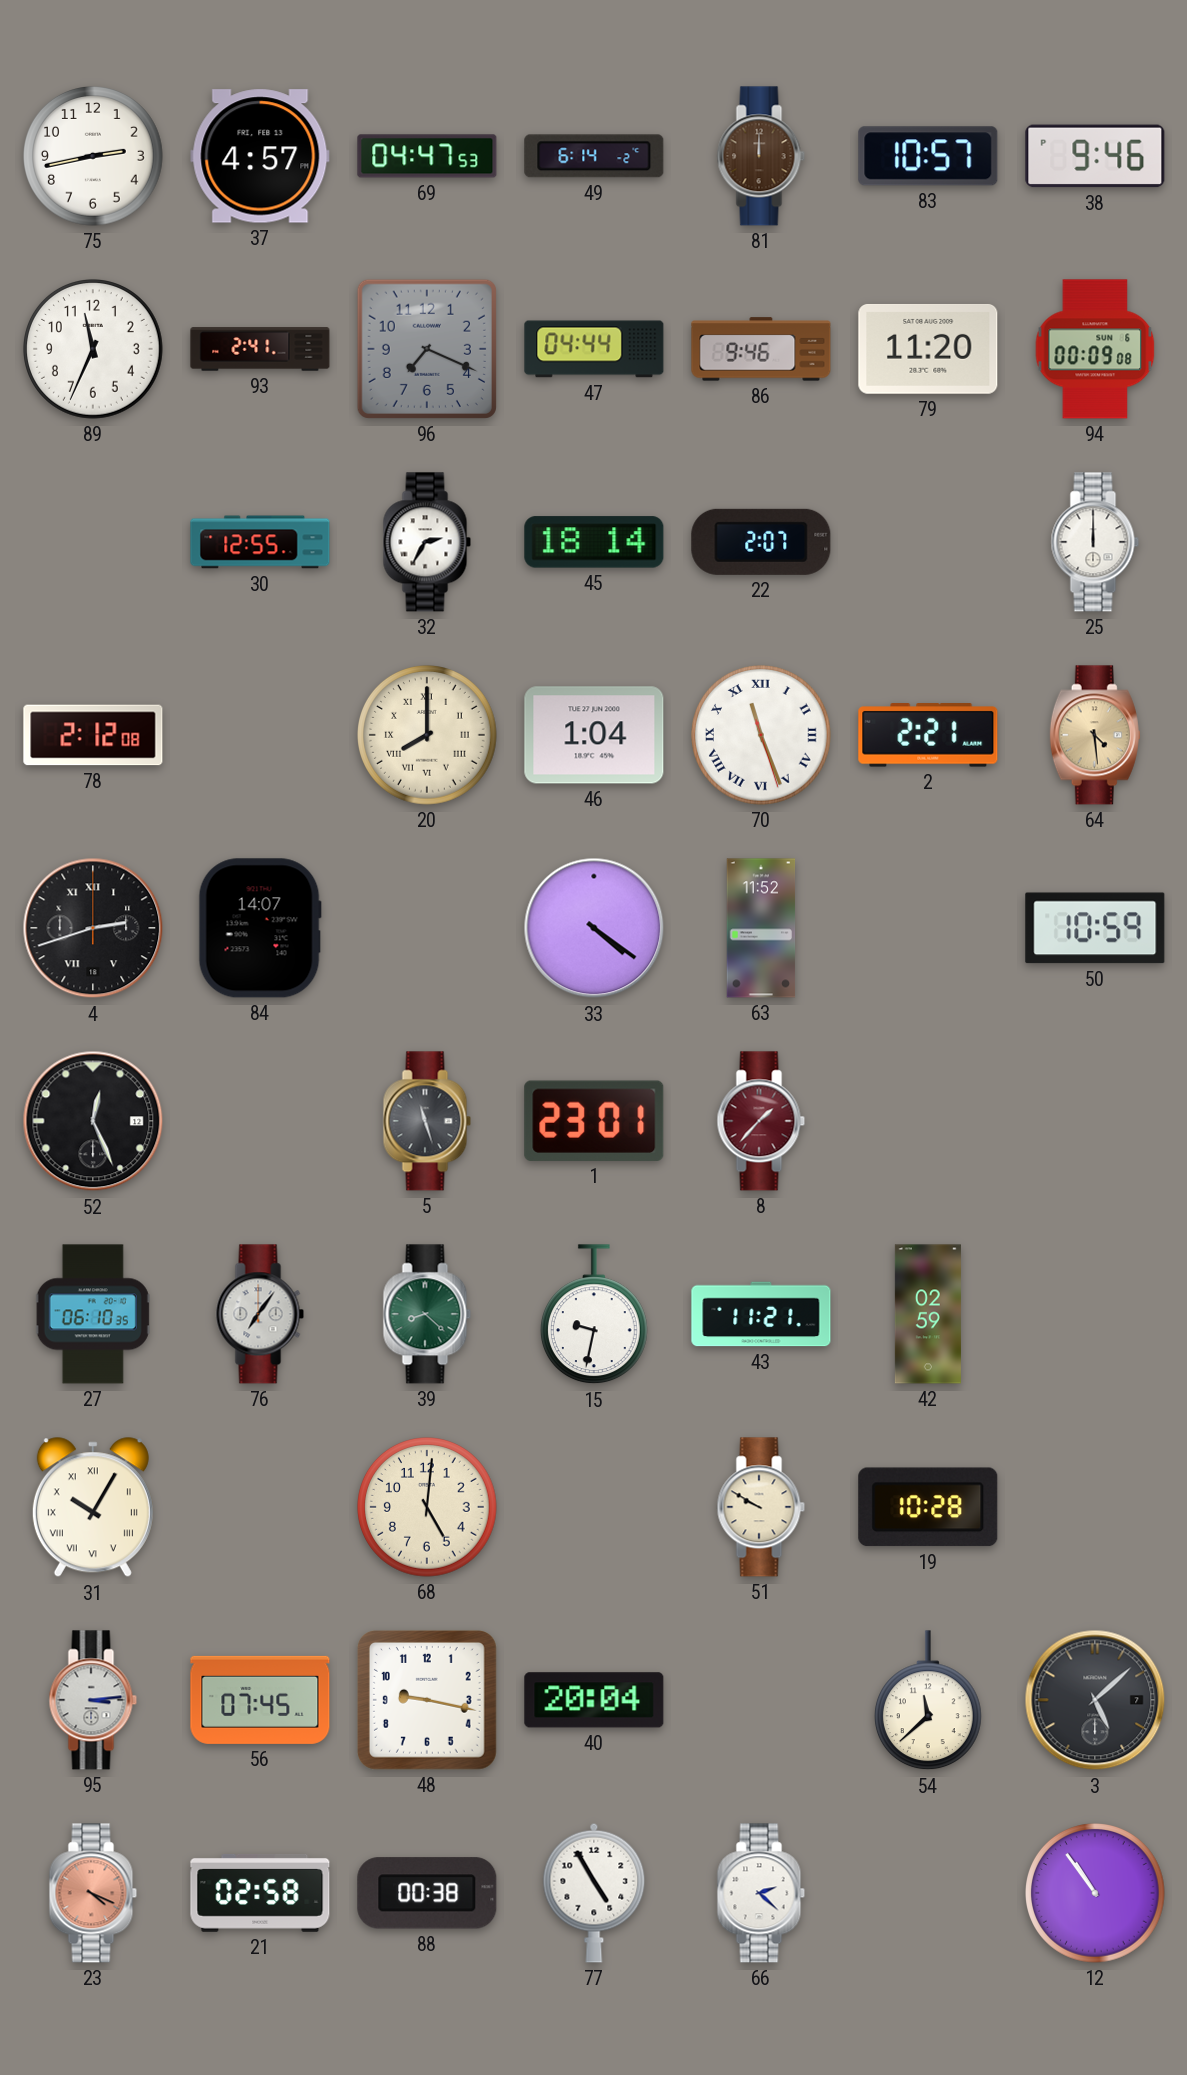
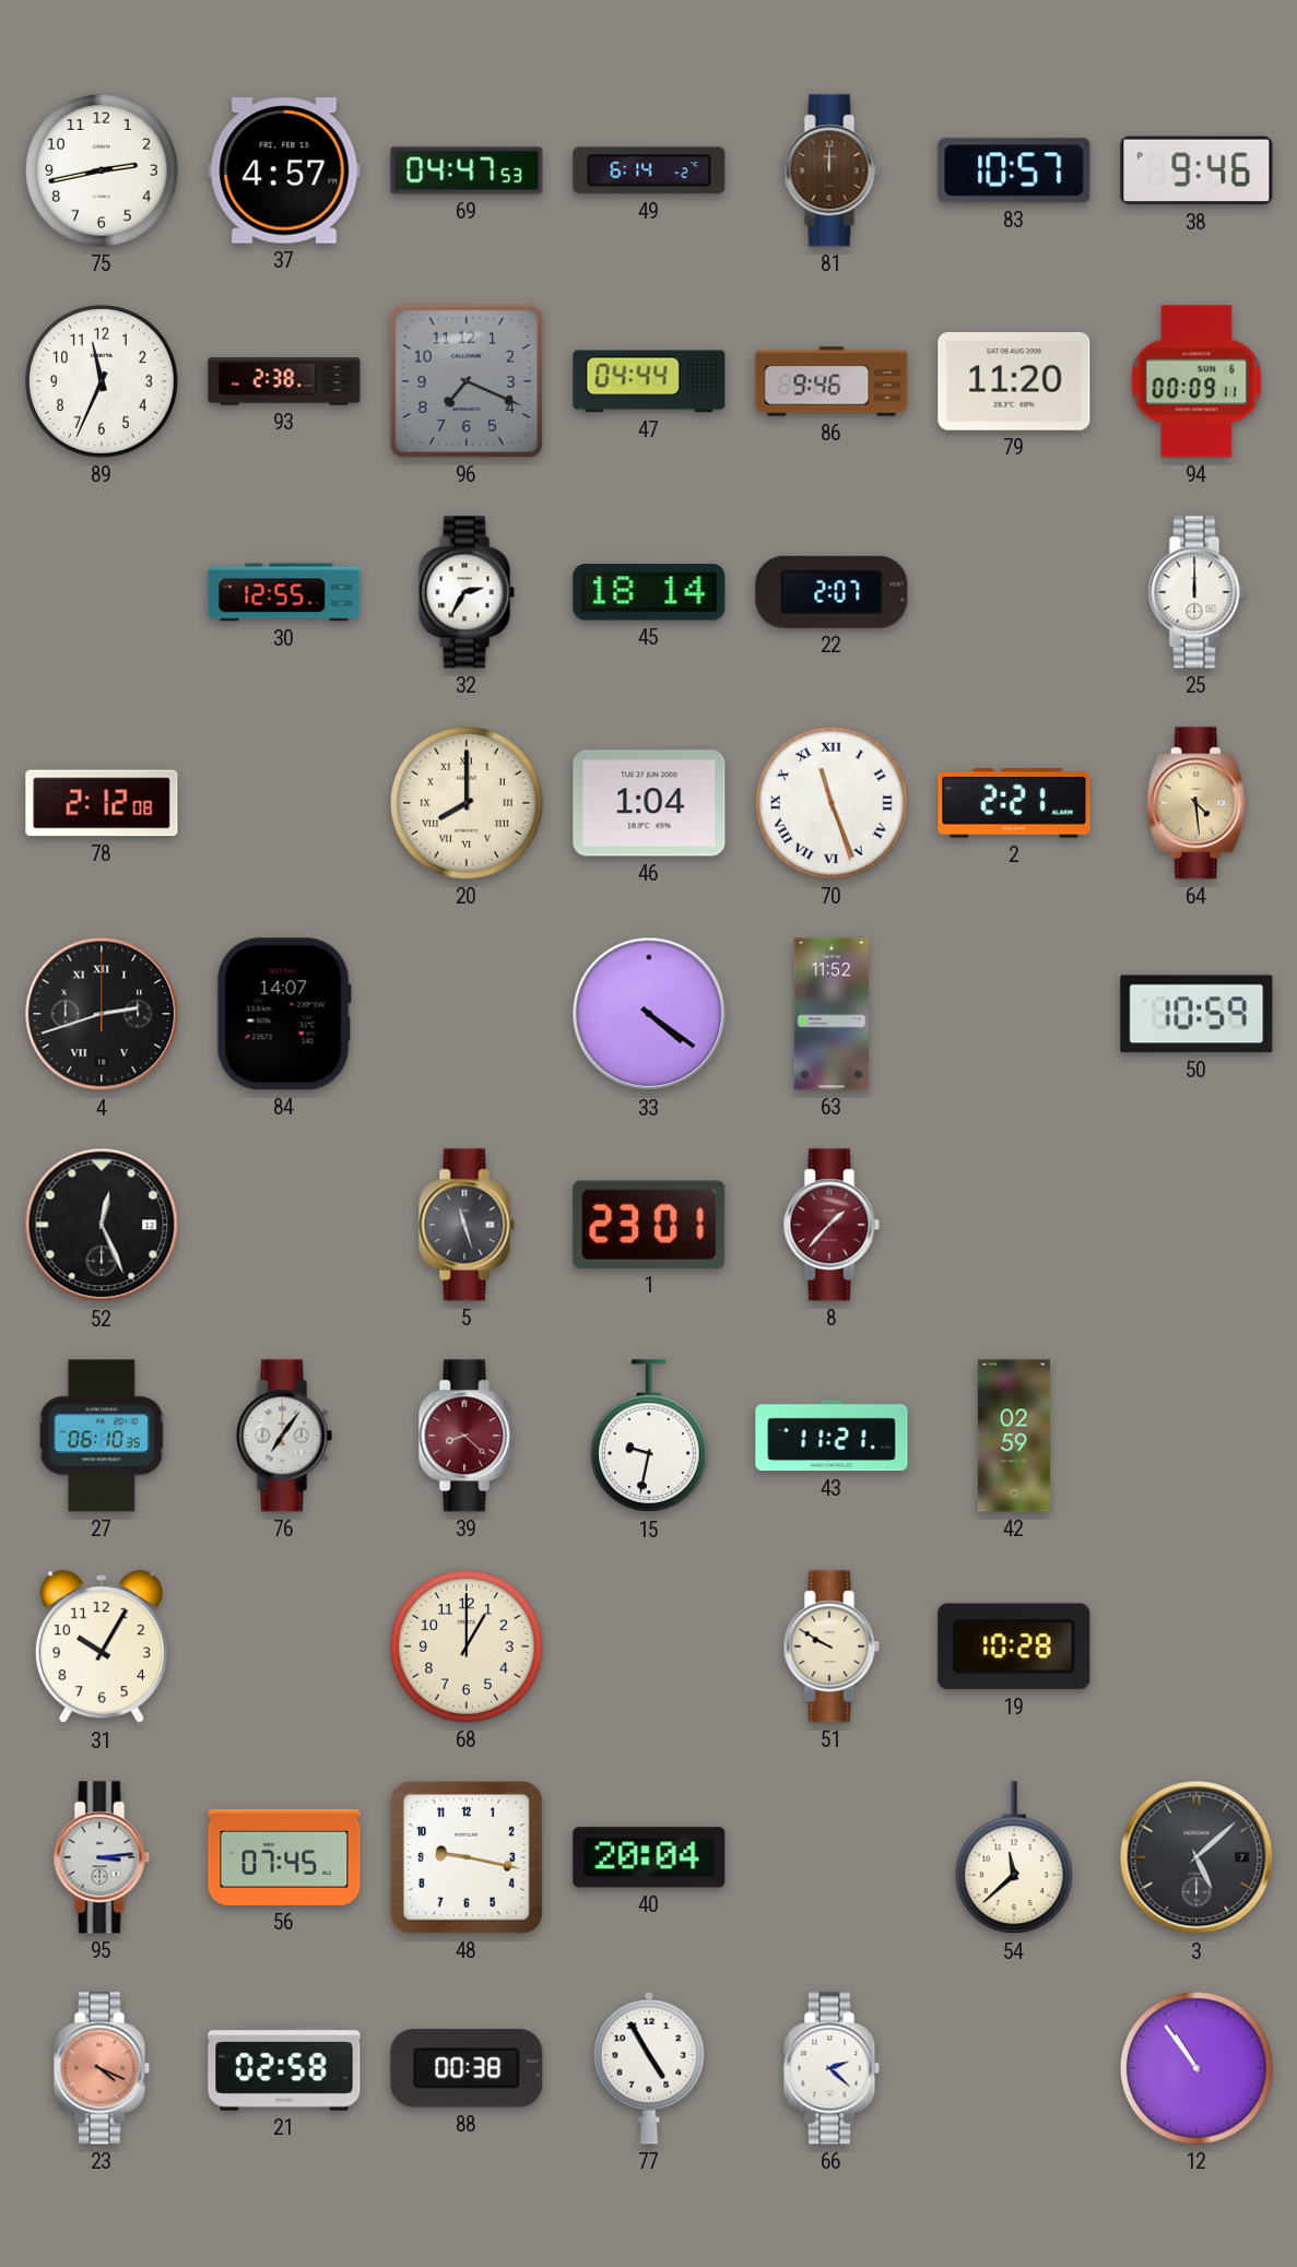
93: 2:41 -> 2:38
94: 00:09:08 -> 00:09:11
39 dial: green -> burgundy
31 numerals: Roman -> Arabic
68: 5:01 -> 1:00
